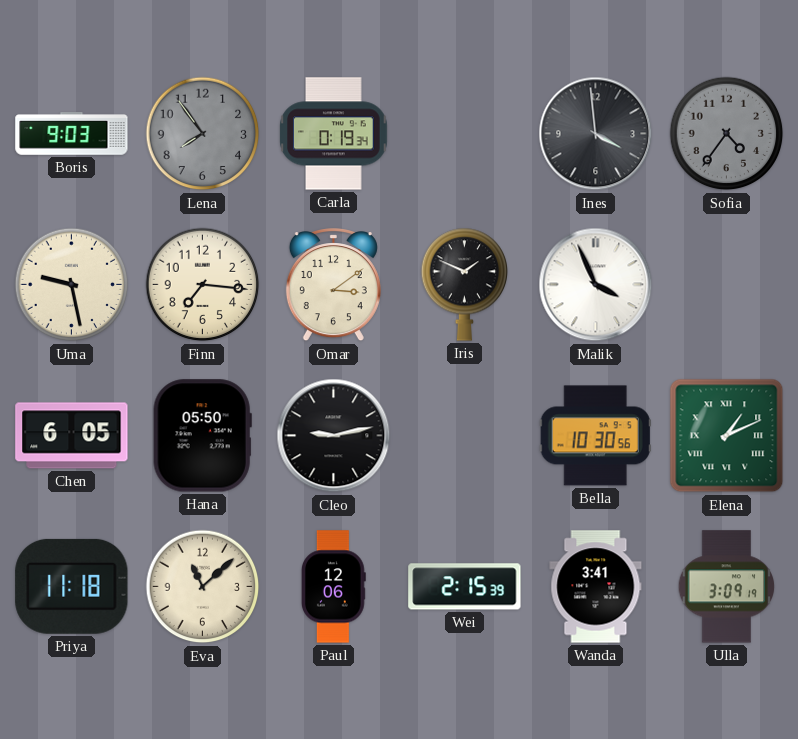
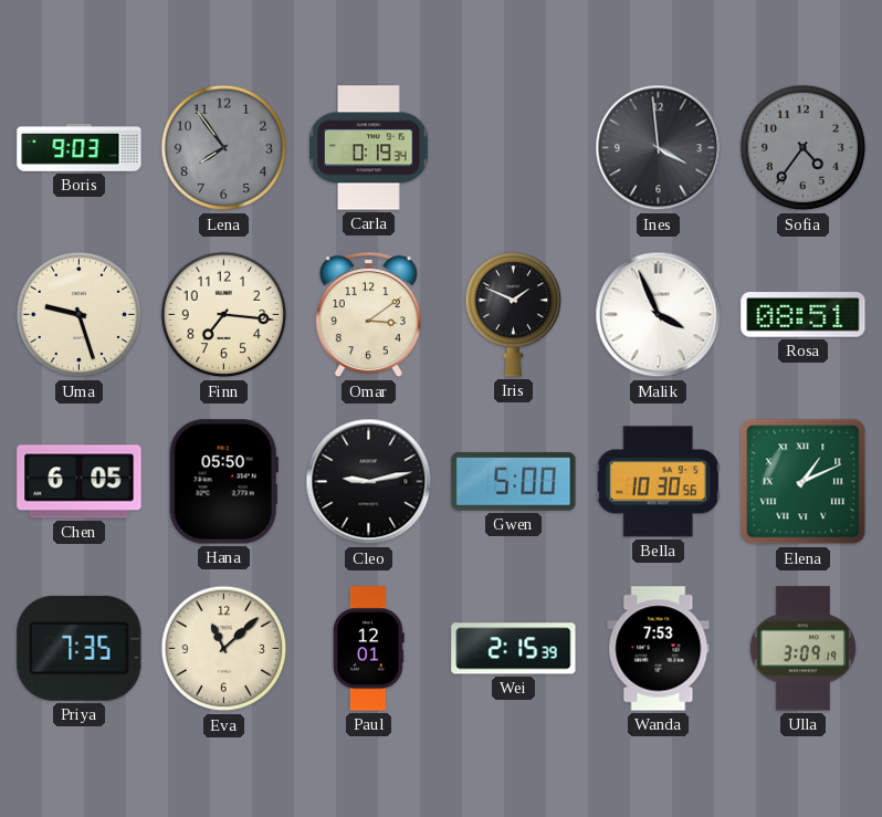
Uma: 9:28 -> 9:27
Rosa: none -> 08:51
Gwen: none -> 5:00
Priya: 11:18 -> 7:35
Paul: 12:06 -> 12:01
Wanda: 3:41 -> 7:53
